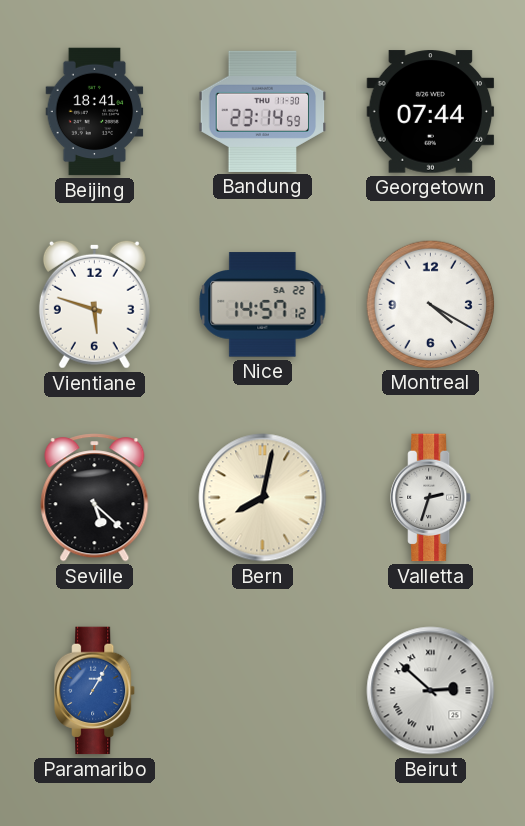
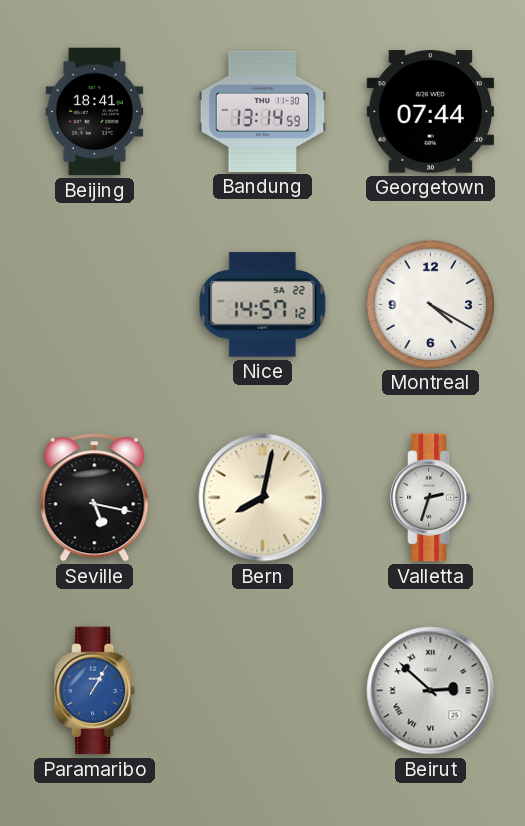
Bandung: 23:14 -> 13:14
Vientiane: 5:48 -> none
Seville: 5:22 -> 5:17
